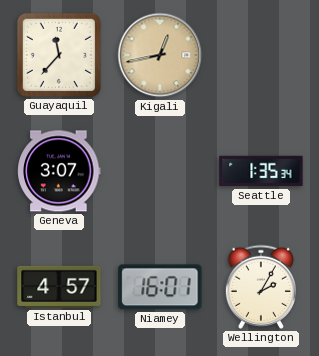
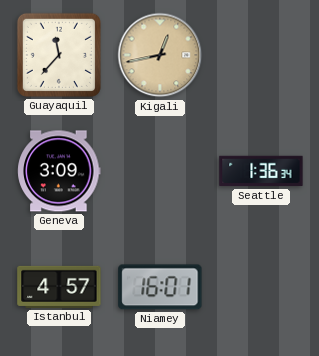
Geneva: 3:07 -> 3:09
Seattle: 1:35 -> 1:36
Wellington: 2:05 -> none
